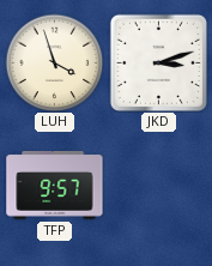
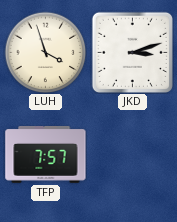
TFP: 9:57 -> 7:57
